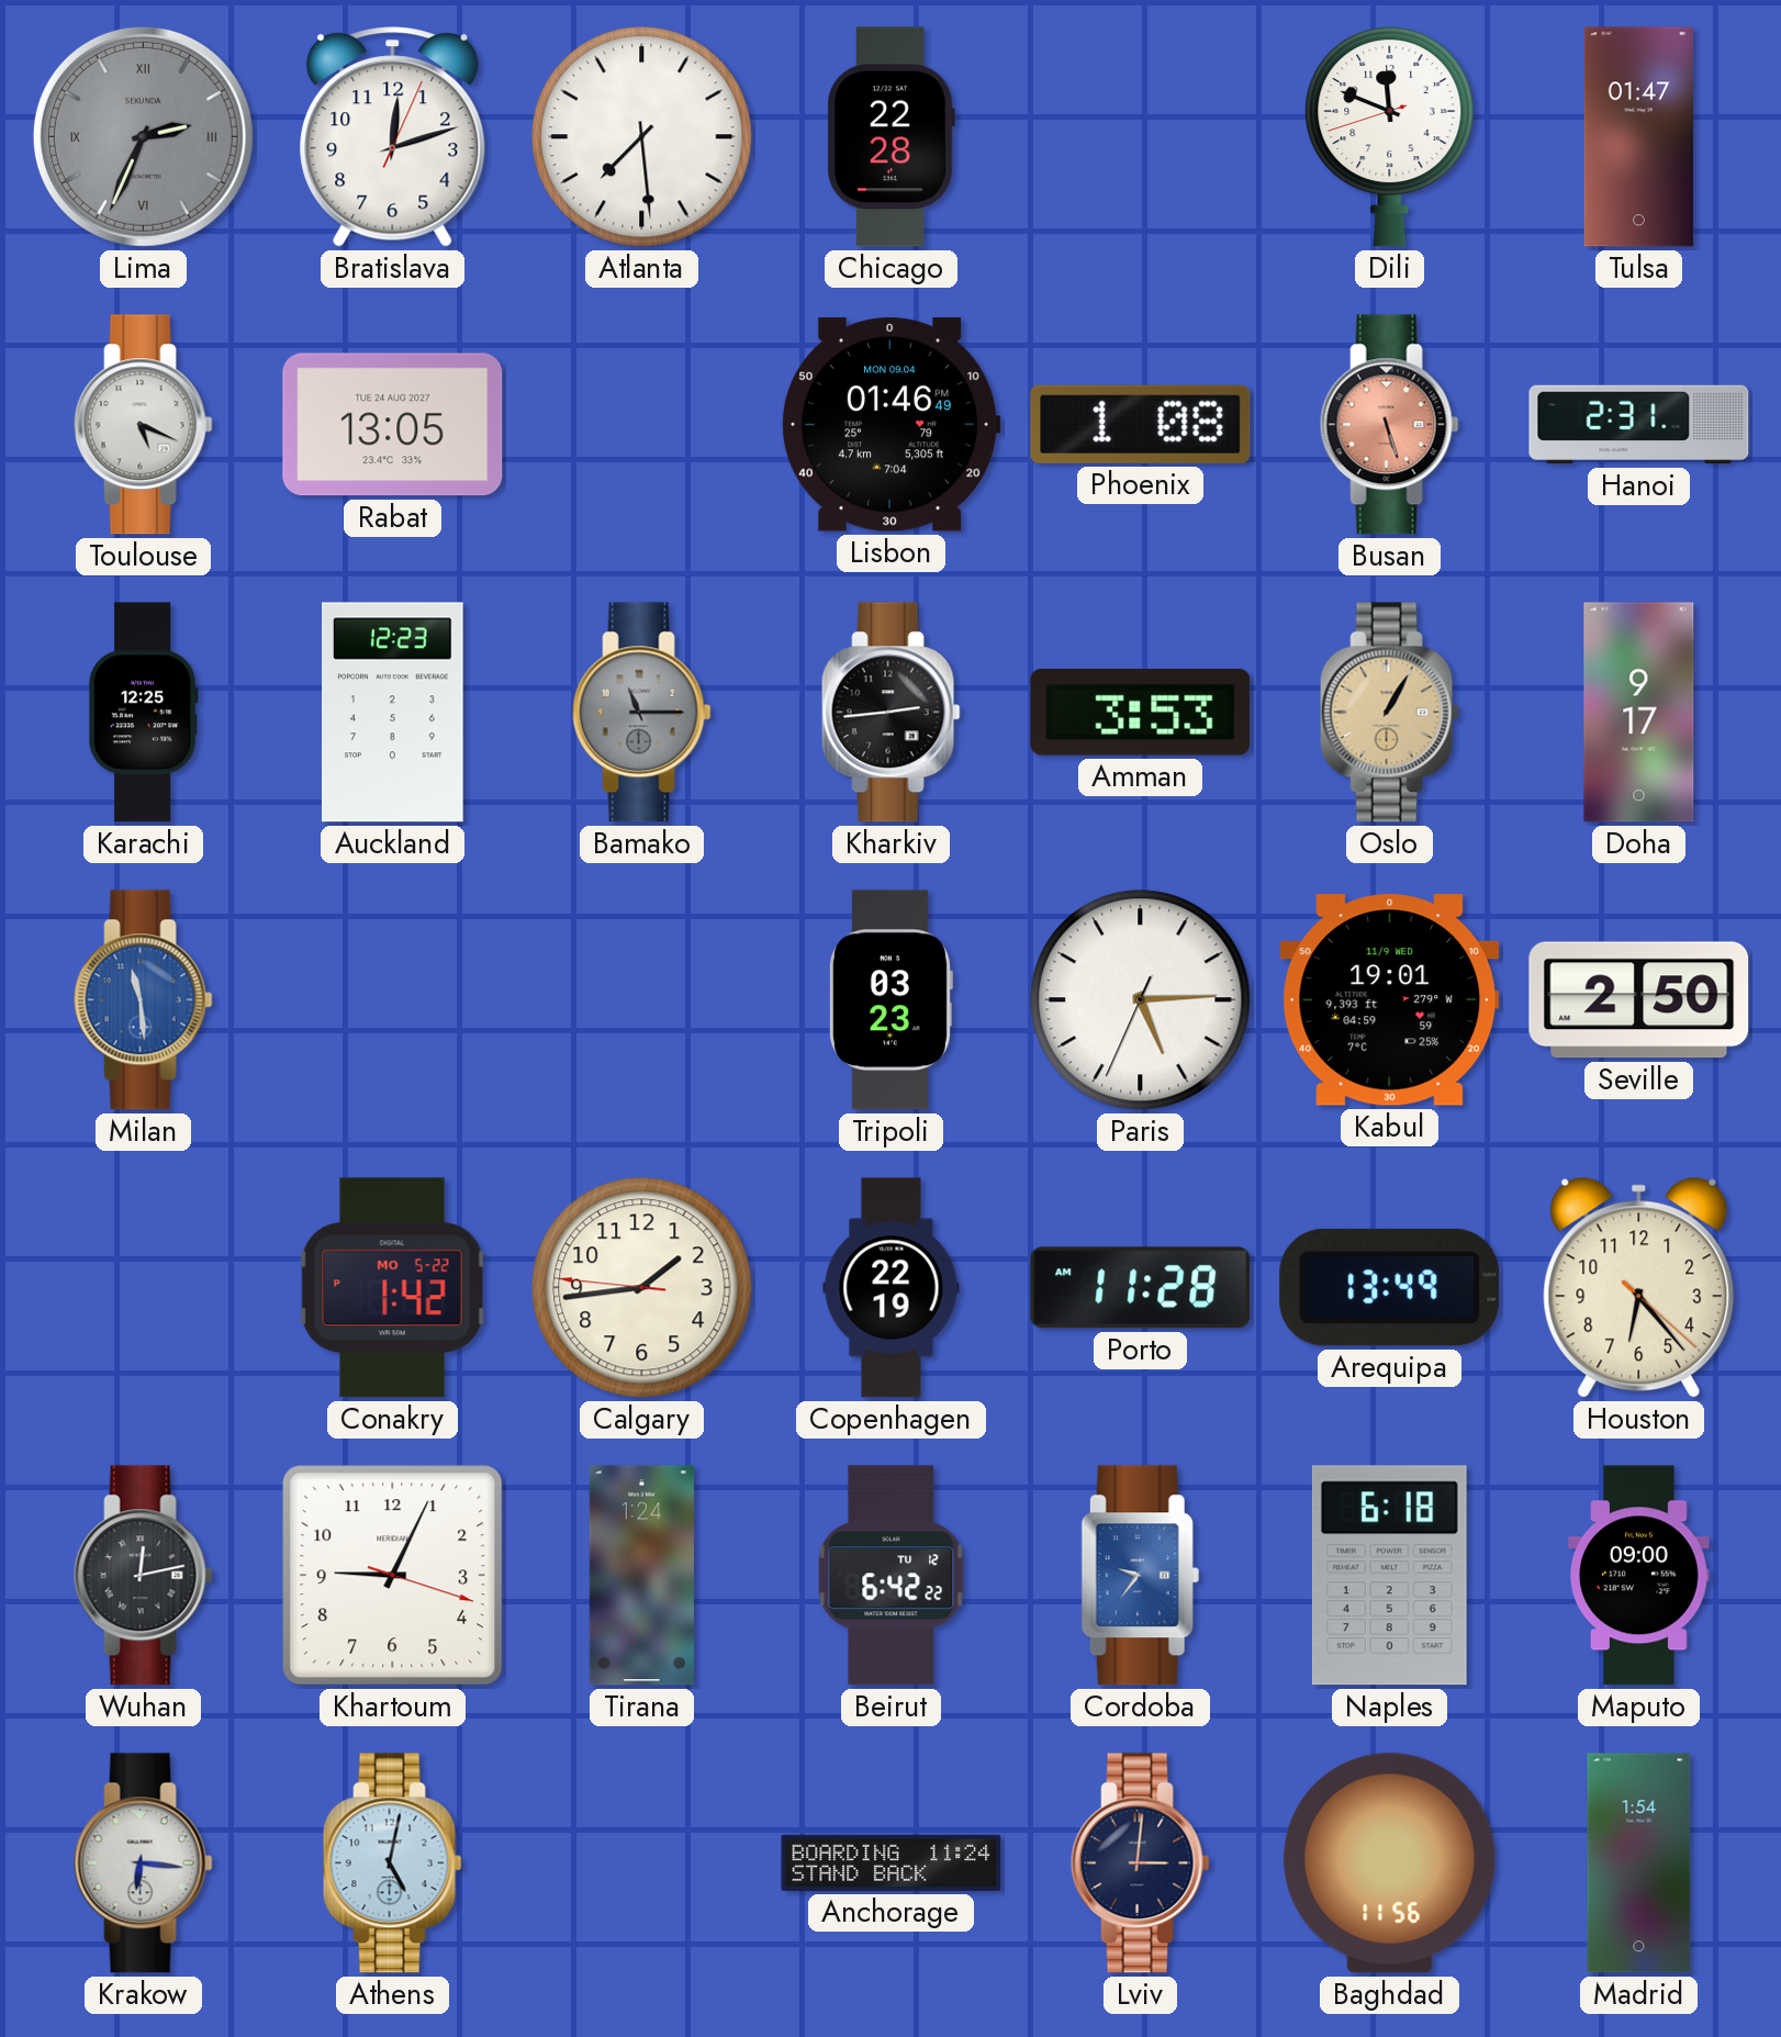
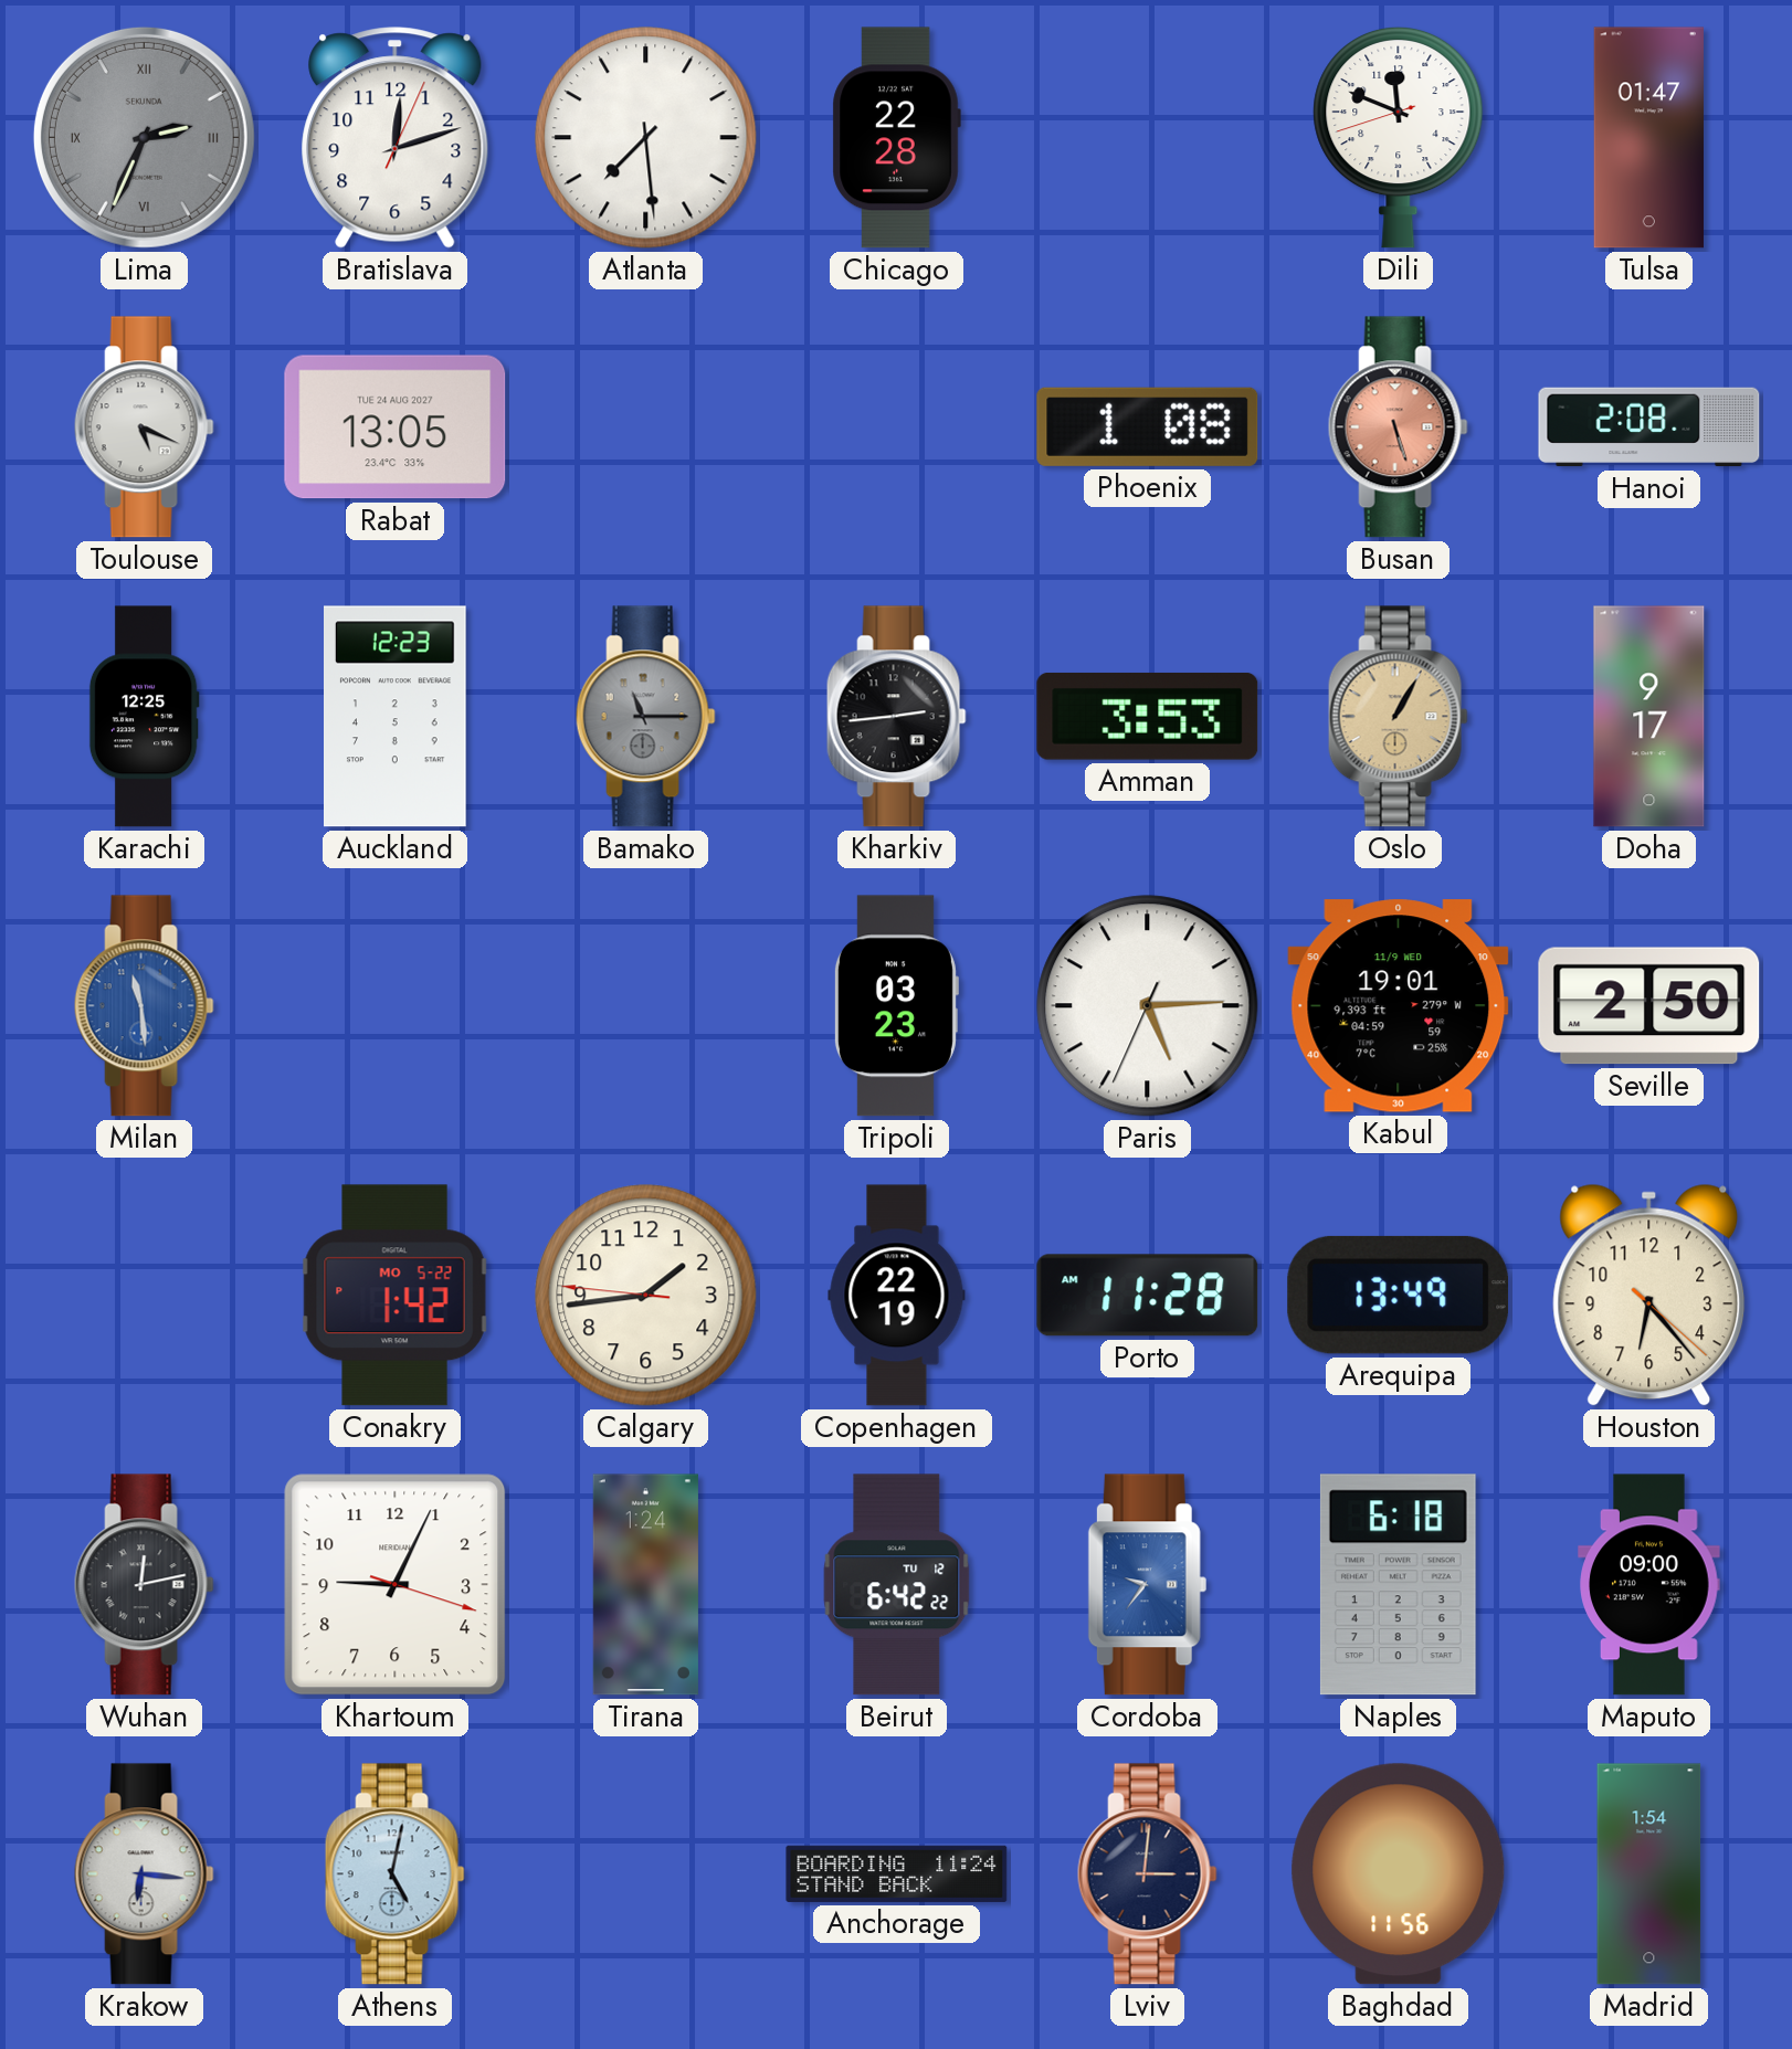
Lisbon: 01:46 -> none
Hanoi: 2:31 -> 2:08
